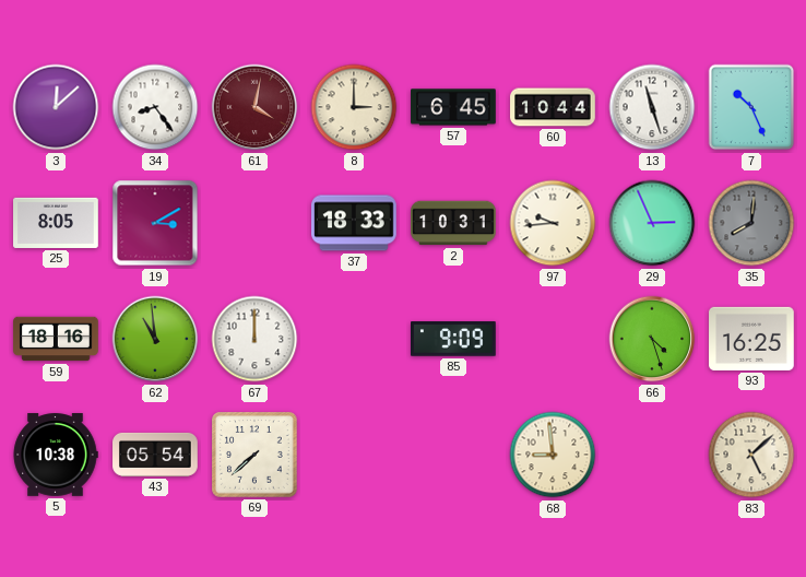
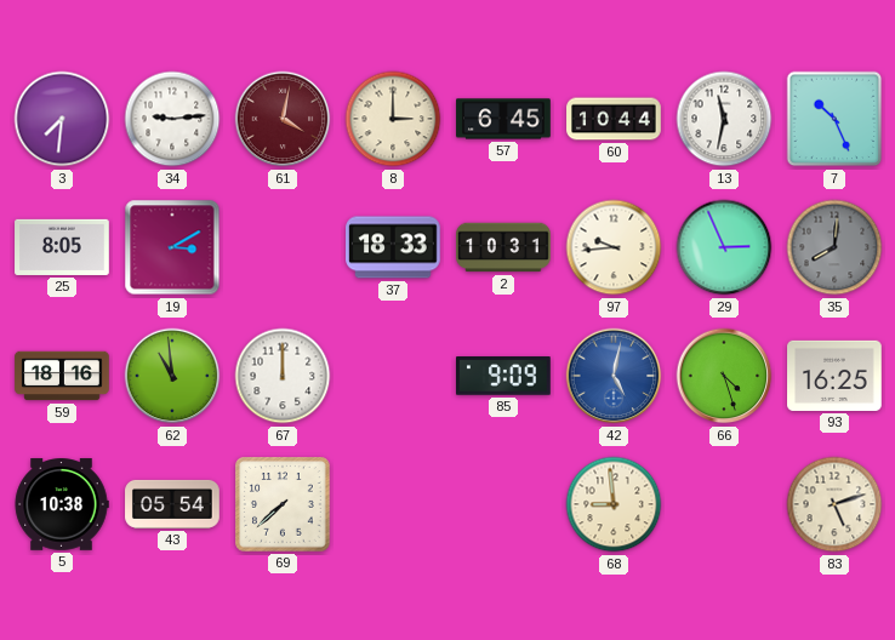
3: 12:08 -> 7:31
34: 8:24 -> 9:14
13: 11:27 -> 11:32
42: none -> 5:02
83: 5:08 -> 5:12
